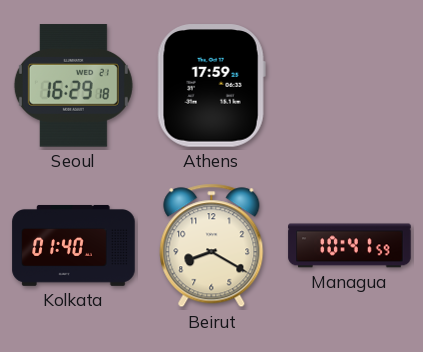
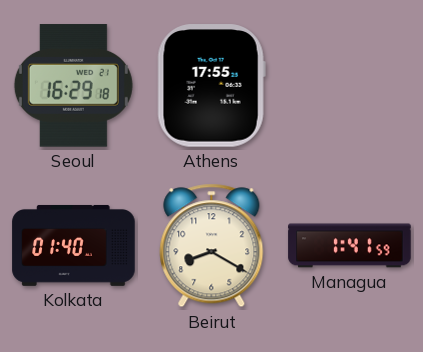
Athens: 17:59 -> 17:55
Managua: 10:41 -> 1:41
